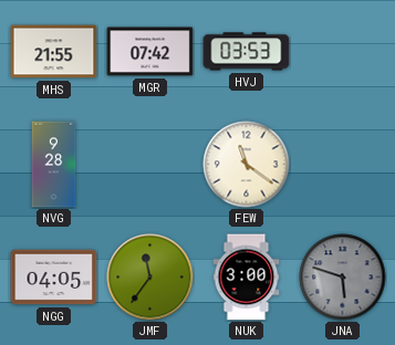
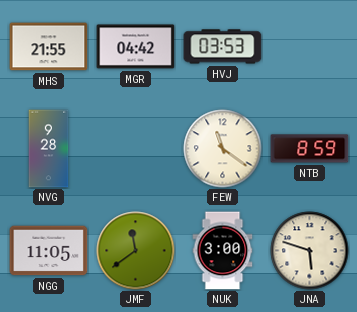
MGR: 07:42 -> 04:42
NTB: none -> 8:59
NGG: 04:05 -> 11:05
JMF: 11:36 -> 11:39
JNA dial: grey -> cream
